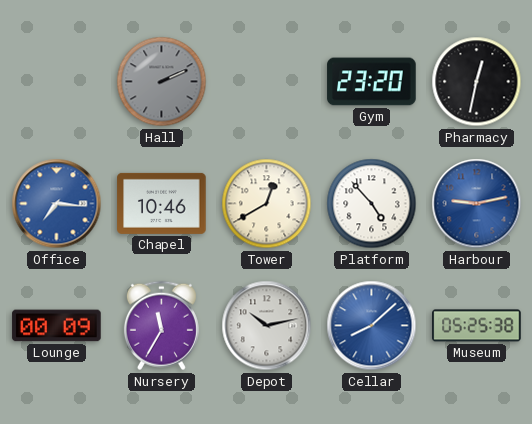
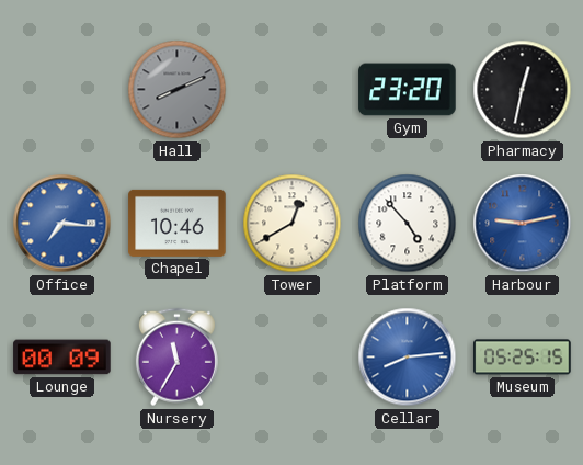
Hall: 2:11 -> 8:11
Depot: 10:13 -> none
Cellar: 8:08 -> 8:14
Museum: 05:25:38 -> 05:25:15
